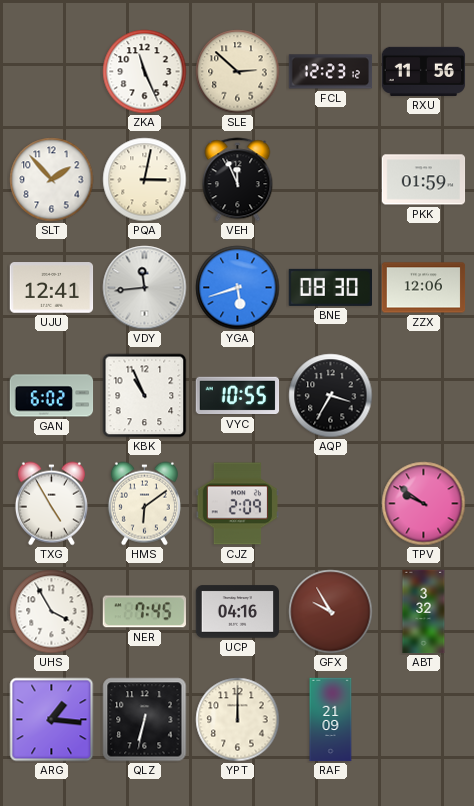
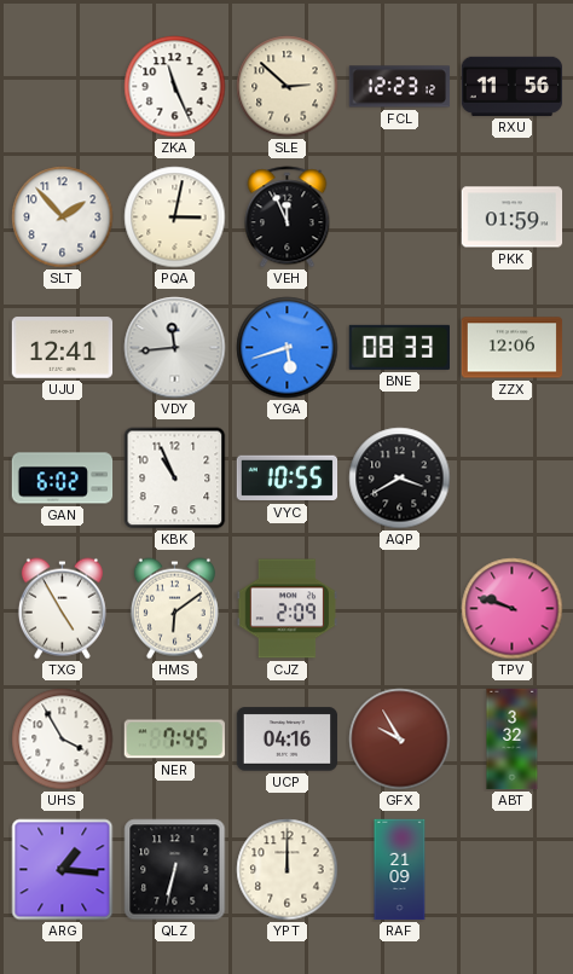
BNE: 08:30 -> 08:33
AQP: 3:35 -> 3:40
TPV: 9:51 -> 9:48
